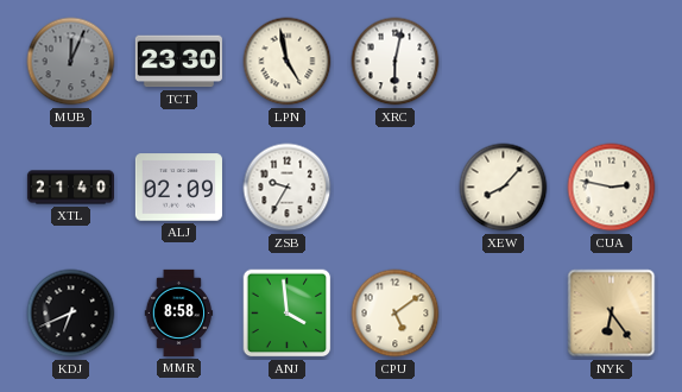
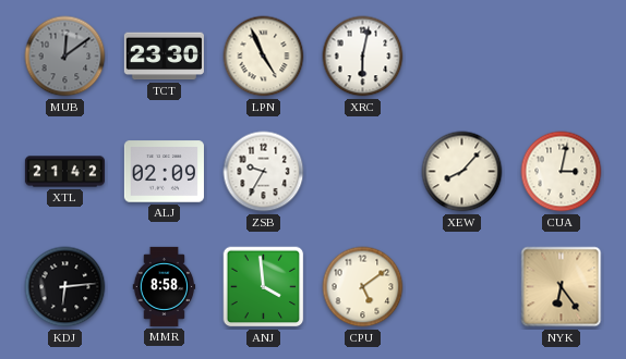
MUB: 12:04 -> 12:09
LPN: 4:58 -> 4:56
XTL: 21:40 -> 21:42
CUA: 2:47 -> 3:02
KDJ: 6:41 -> 6:14
